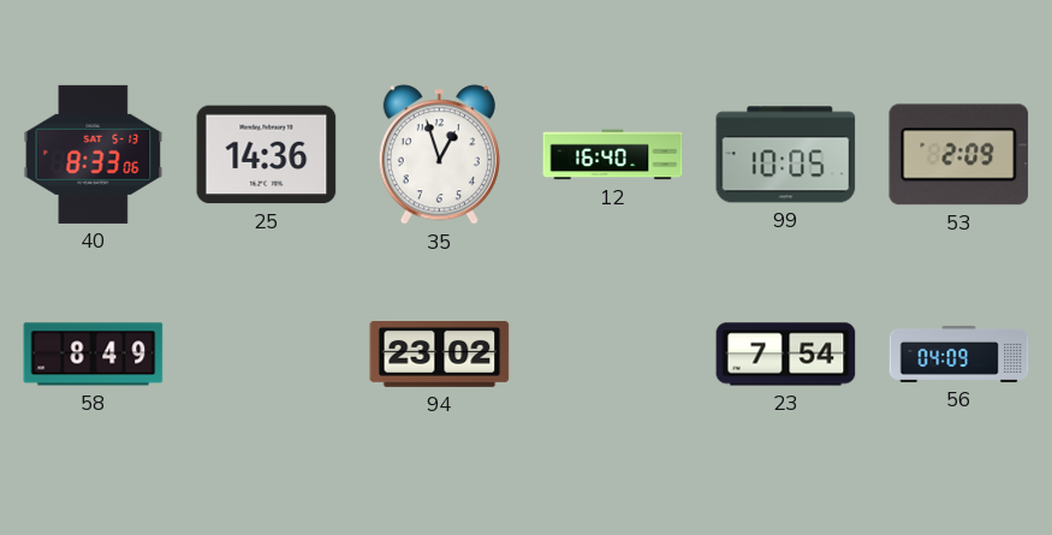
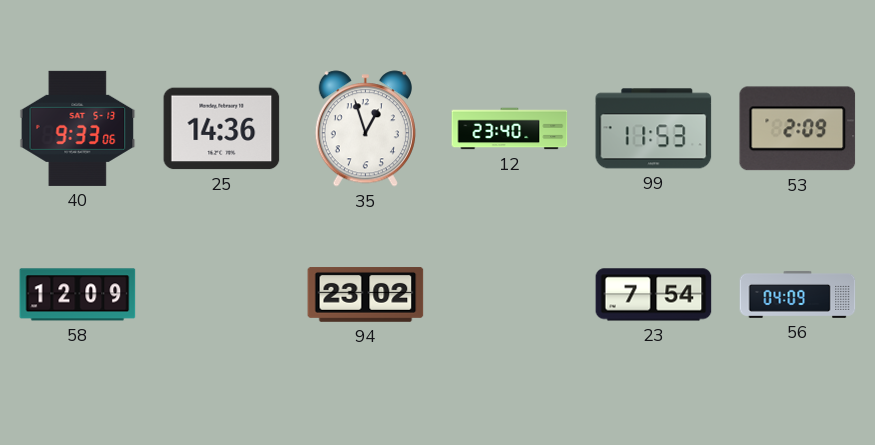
40: 8:33 -> 9:33
12: 16:40 -> 23:40
99: 10:05 -> 11:53
58: 8:49 -> 12:09
